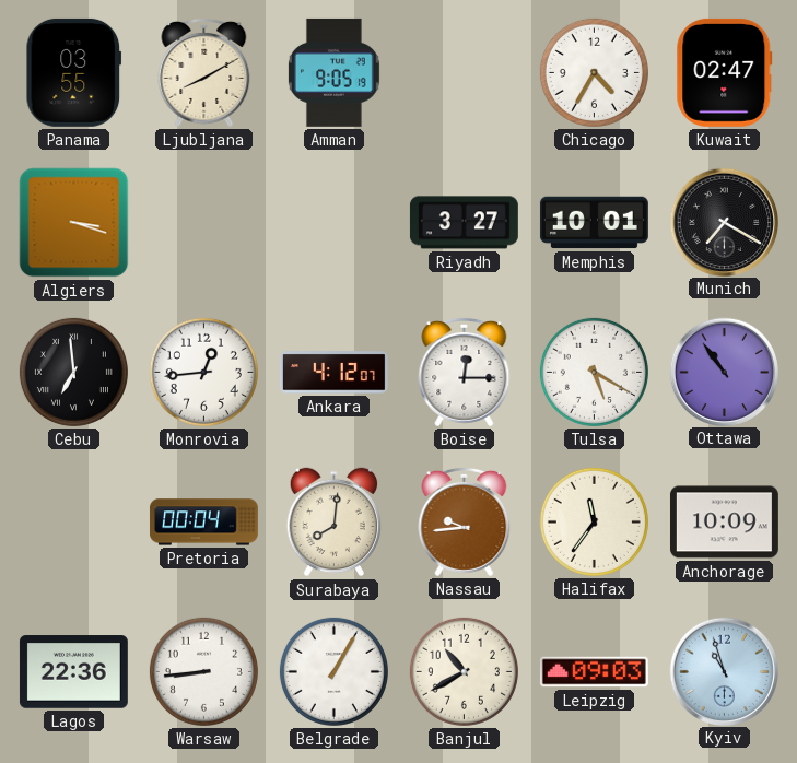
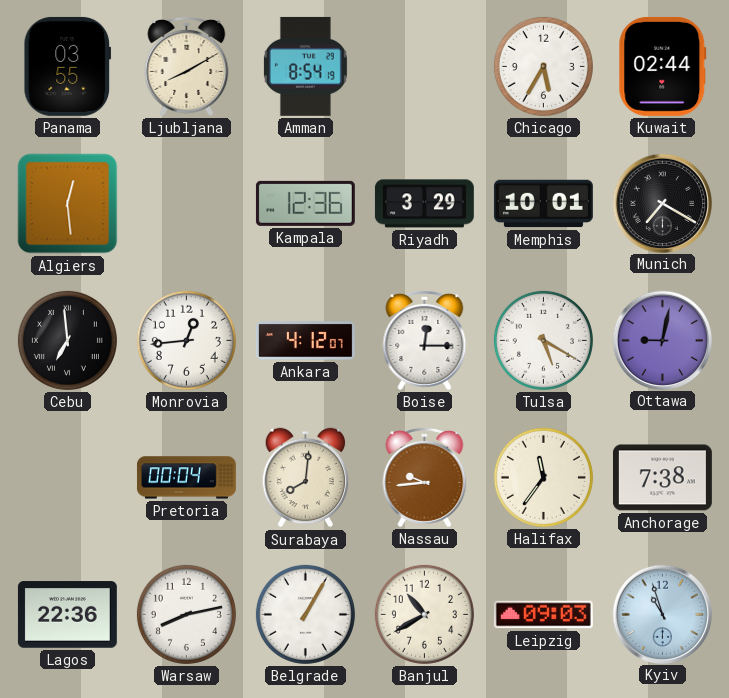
Amman: 9:05 -> 8:54
Chicago: 4:35 -> 5:35
Kuwait: 02:47 -> 02:44
Algiers: 3:18 -> 12:29
Kampala: none -> 12:36
Riyadh: 3:27 -> 3:29
Ottawa: 10:54 -> 9:02
Anchorage: 10:09 -> 7:38
Warsaw: 8:44 -> 8:13
